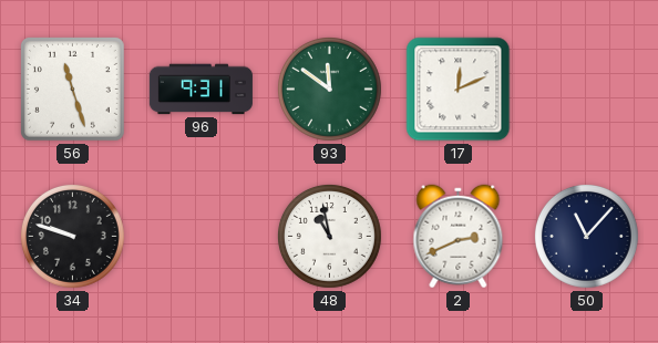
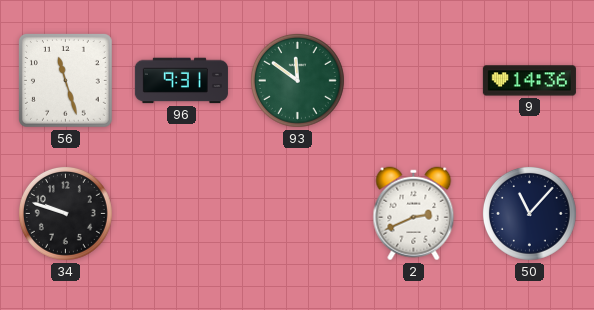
17: 12:11 -> none
9: none -> 14:36
48: 10:58 -> none
